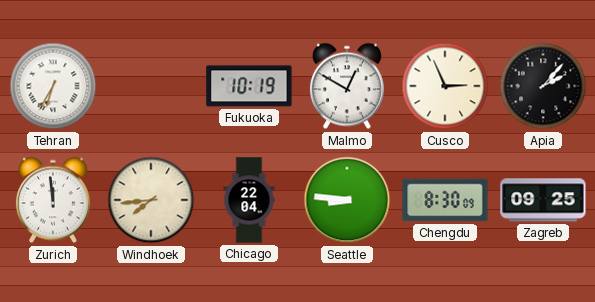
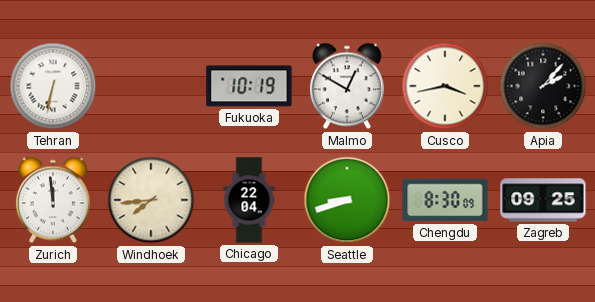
Tehran: 6:35 -> 6:32
Cusco: 2:56 -> 3:43
Seattle: 8:46 -> 8:42
